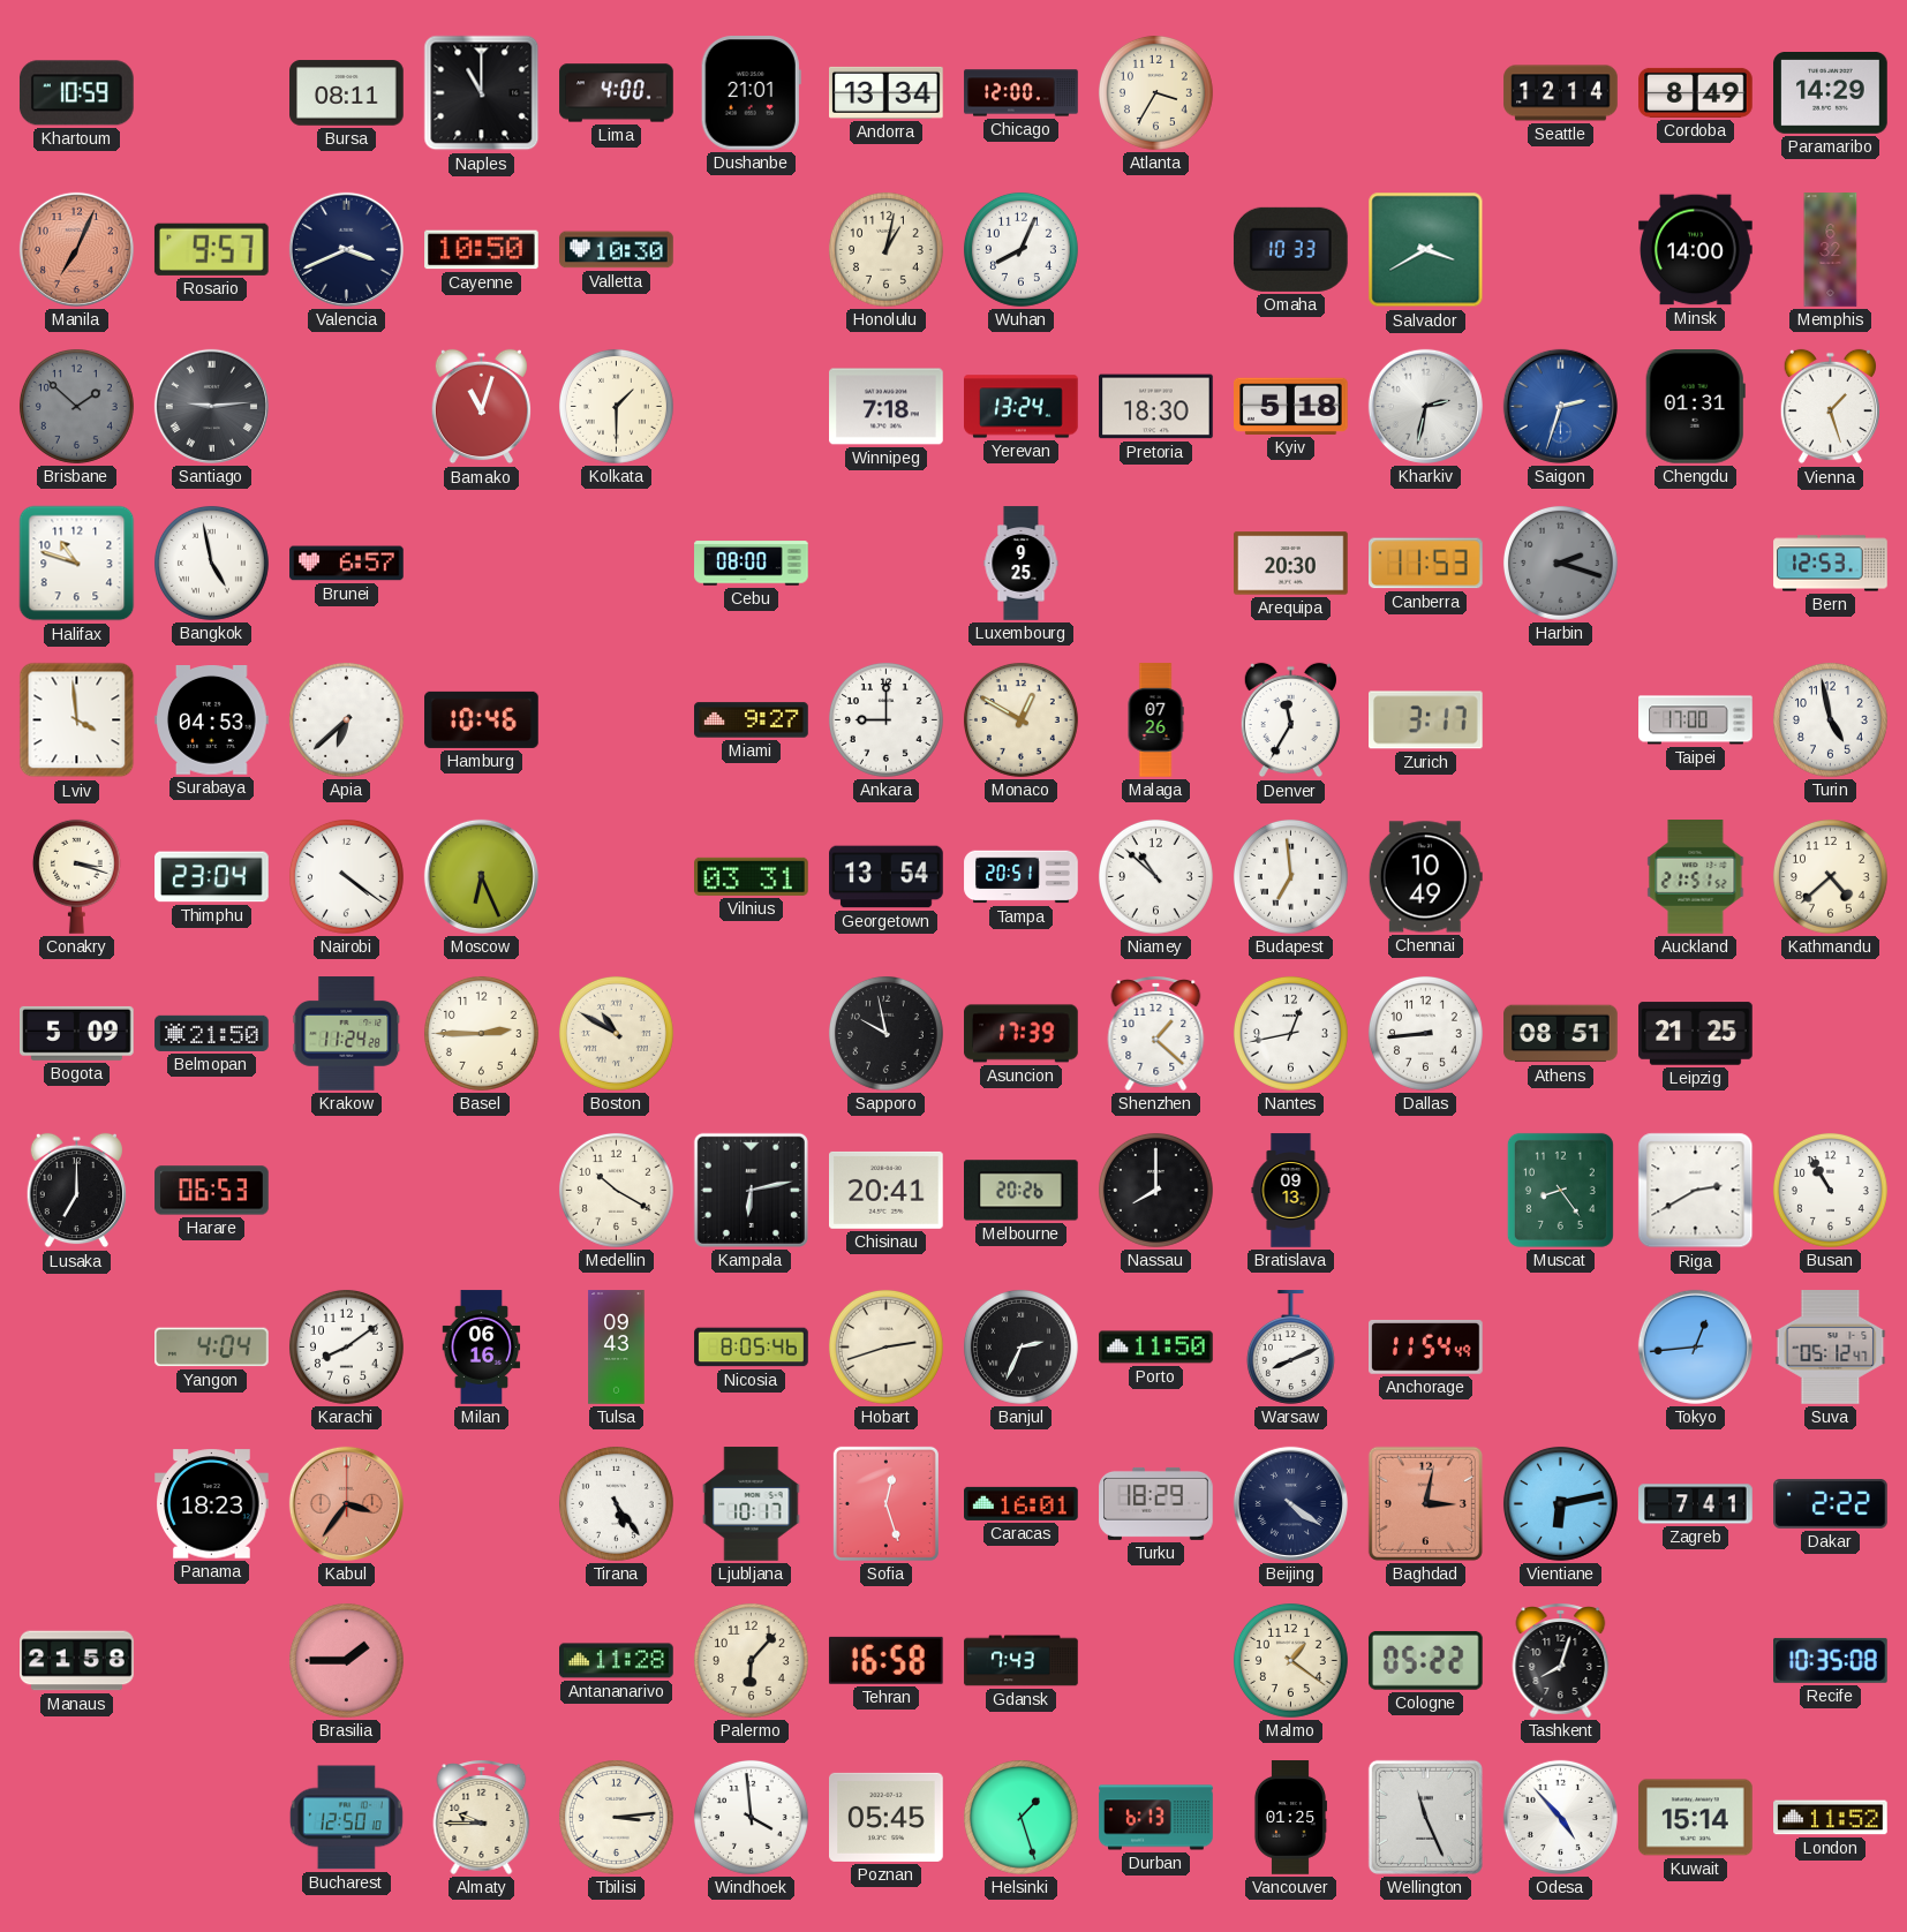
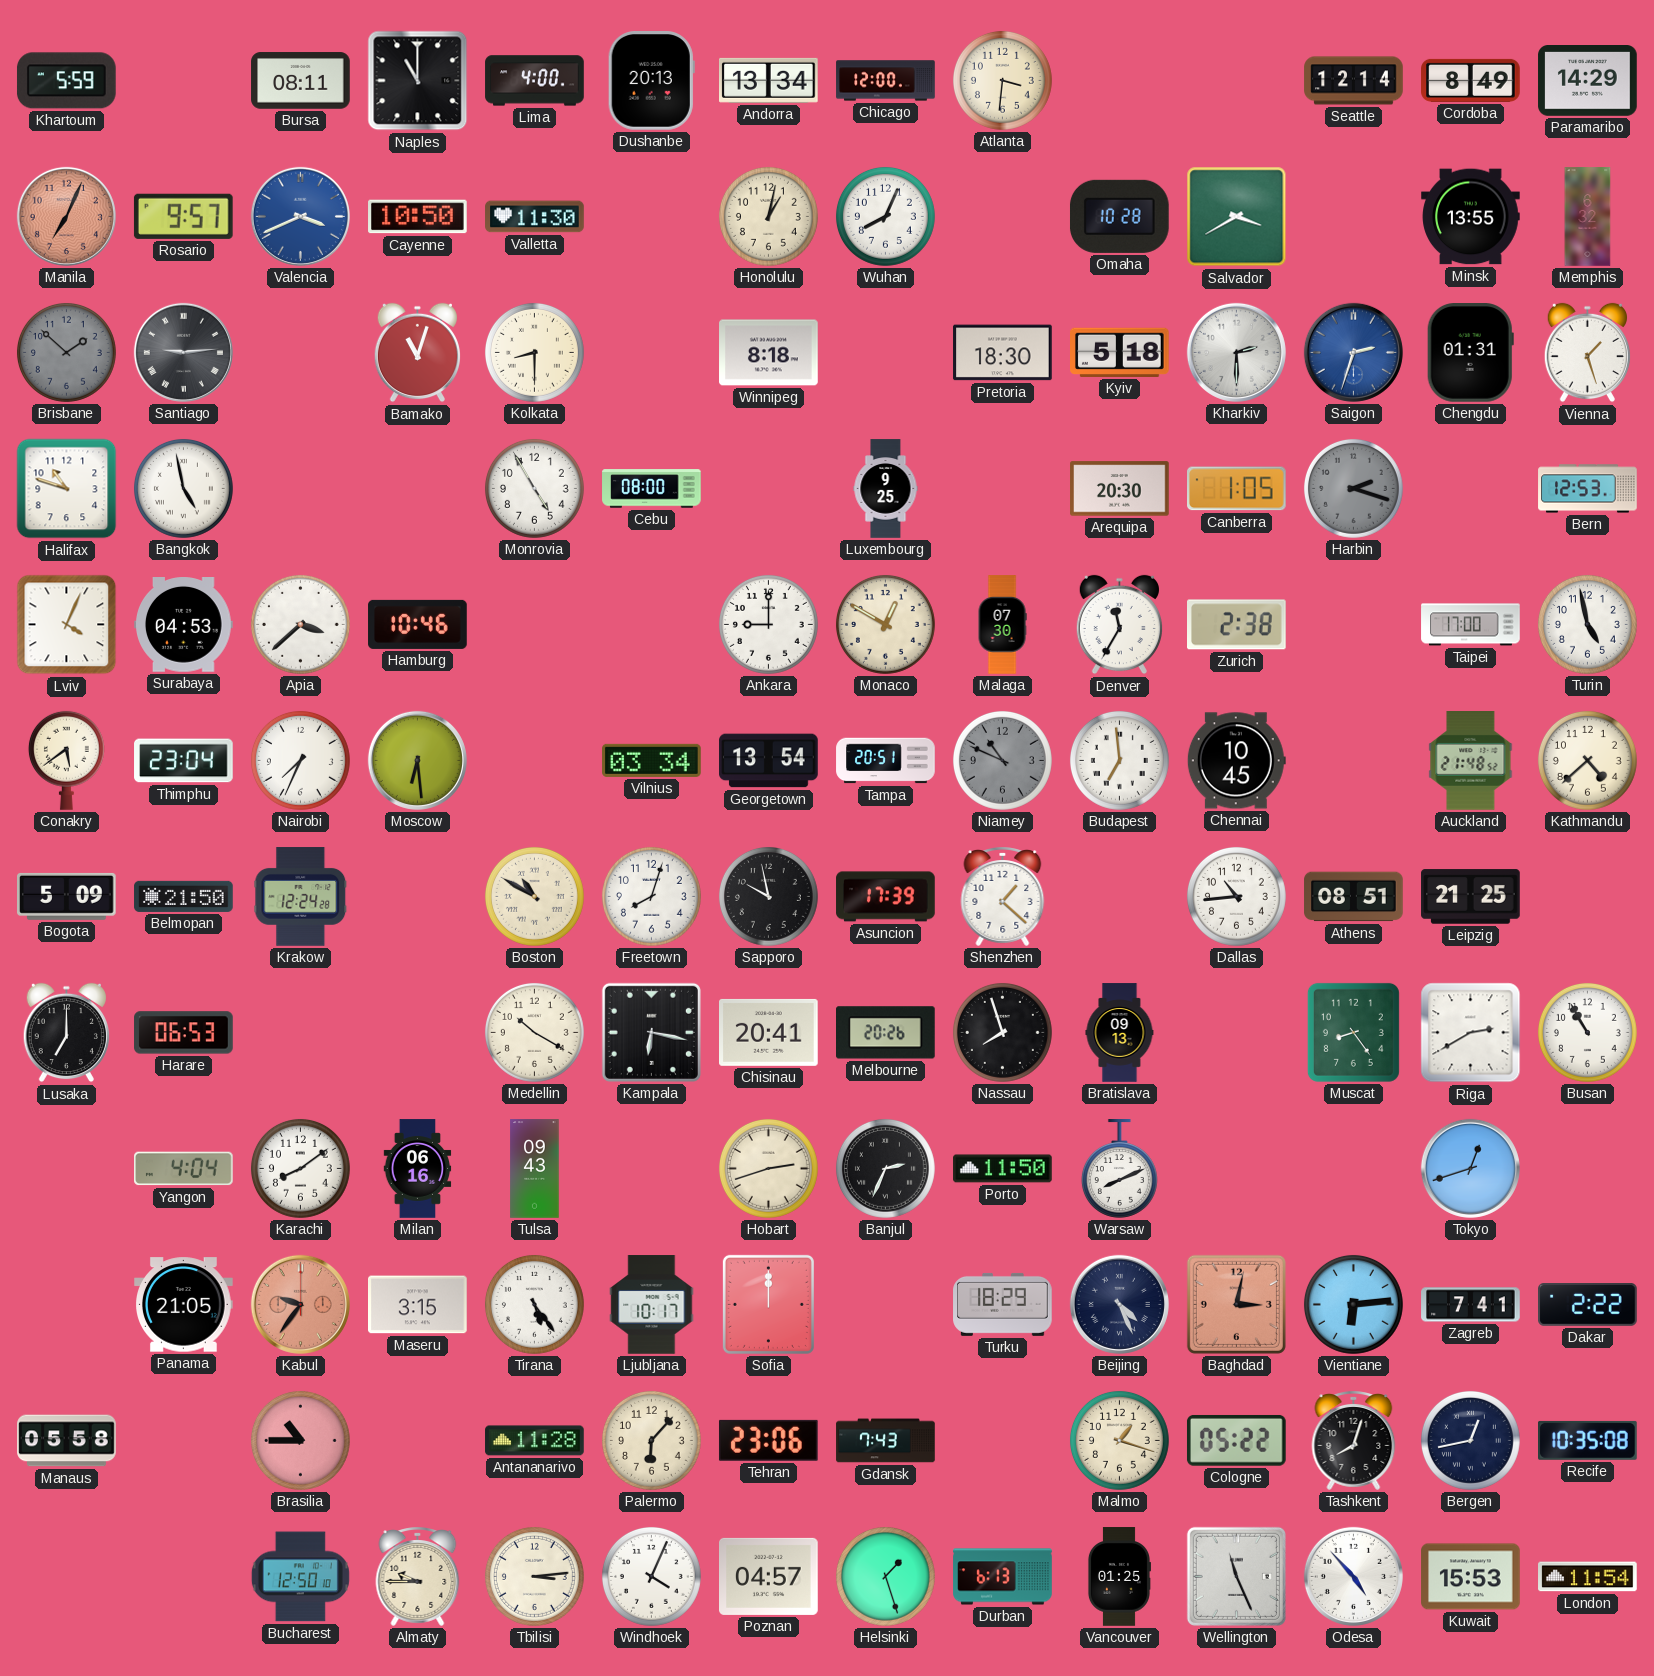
Khartoum: 10:59 -> 5:59
Dushanbe: 21:01 -> 20:13
Atlanta: 3:35 -> 3:31
Valencia dial: navy -> blue
Valletta: 10:30 -> 11:30
Omaha: 10:33 -> 10:28
Minsk: 14:00 -> 13:55
Kolkata: 1:30 -> 8:30
Winnipeg: 7:18 -> 8:18
Yerevan: 13:24 -> none
Kharkiv: 2:32 -> 2:30
Brunei: 6:57 -> none
Monrovia: none -> 4:55
Canberra: 11:53 -> 1:05
Lviv: 3:59 -> 4:04
Apia: 6:38 -> 3:38
Miami: 9:27 -> none
Malaga: 07:26 -> 07:30
Zurich: 3:17 -> 2:38
Conakry: 3:18 -> 5:39
Nairobi: 4:21 -> 7:34
Moscow: 6:26 -> 6:29
Vilnius: 03:31 -> 03:34
Niamey: 10:52 -> 10:49
Niamey dial: white -> grey
Chennai: 10:49 -> 10:45
Auckland: 21:51 -> 21:48
Krakow: 11:24 -> 12:24
Basel: 2:45 -> none
Freetown: none -> 8:03
Nantes: 12:43 -> none
Dallas: 8:44 -> 10:44
Kampala: 6:13 -> 6:17
Nassau: 8:00 -> 7:57
Nicosia: 8:05 -> none
Anchorage: 11:54 -> none
Tokyo: 12:44 -> 12:42
Suva: 05:12 -> none
Panama: 18:23 -> 21:05
Kabul: 3:36 -> 9:36
Maseru: none -> 3:15
Sofia: 12:27 -> 12:00
Caracas: 16:01 -> none
Beijing: 4:21 -> 4:26
Vientiane: 6:13 -> 6:14
Manaus: 21:58 -> 05:58
Brasilia: 1:45 -> 10:45
Tehran: 16:58 -> 23:06
Malmo: 1:21 -> 1:18
Bergen: none -> 12:43
Windhoek: 3:59 -> 4:04
Poznan: 05:45 -> 04:57
Kuwait: 15:14 -> 15:53
London: 11:52 -> 11:54
